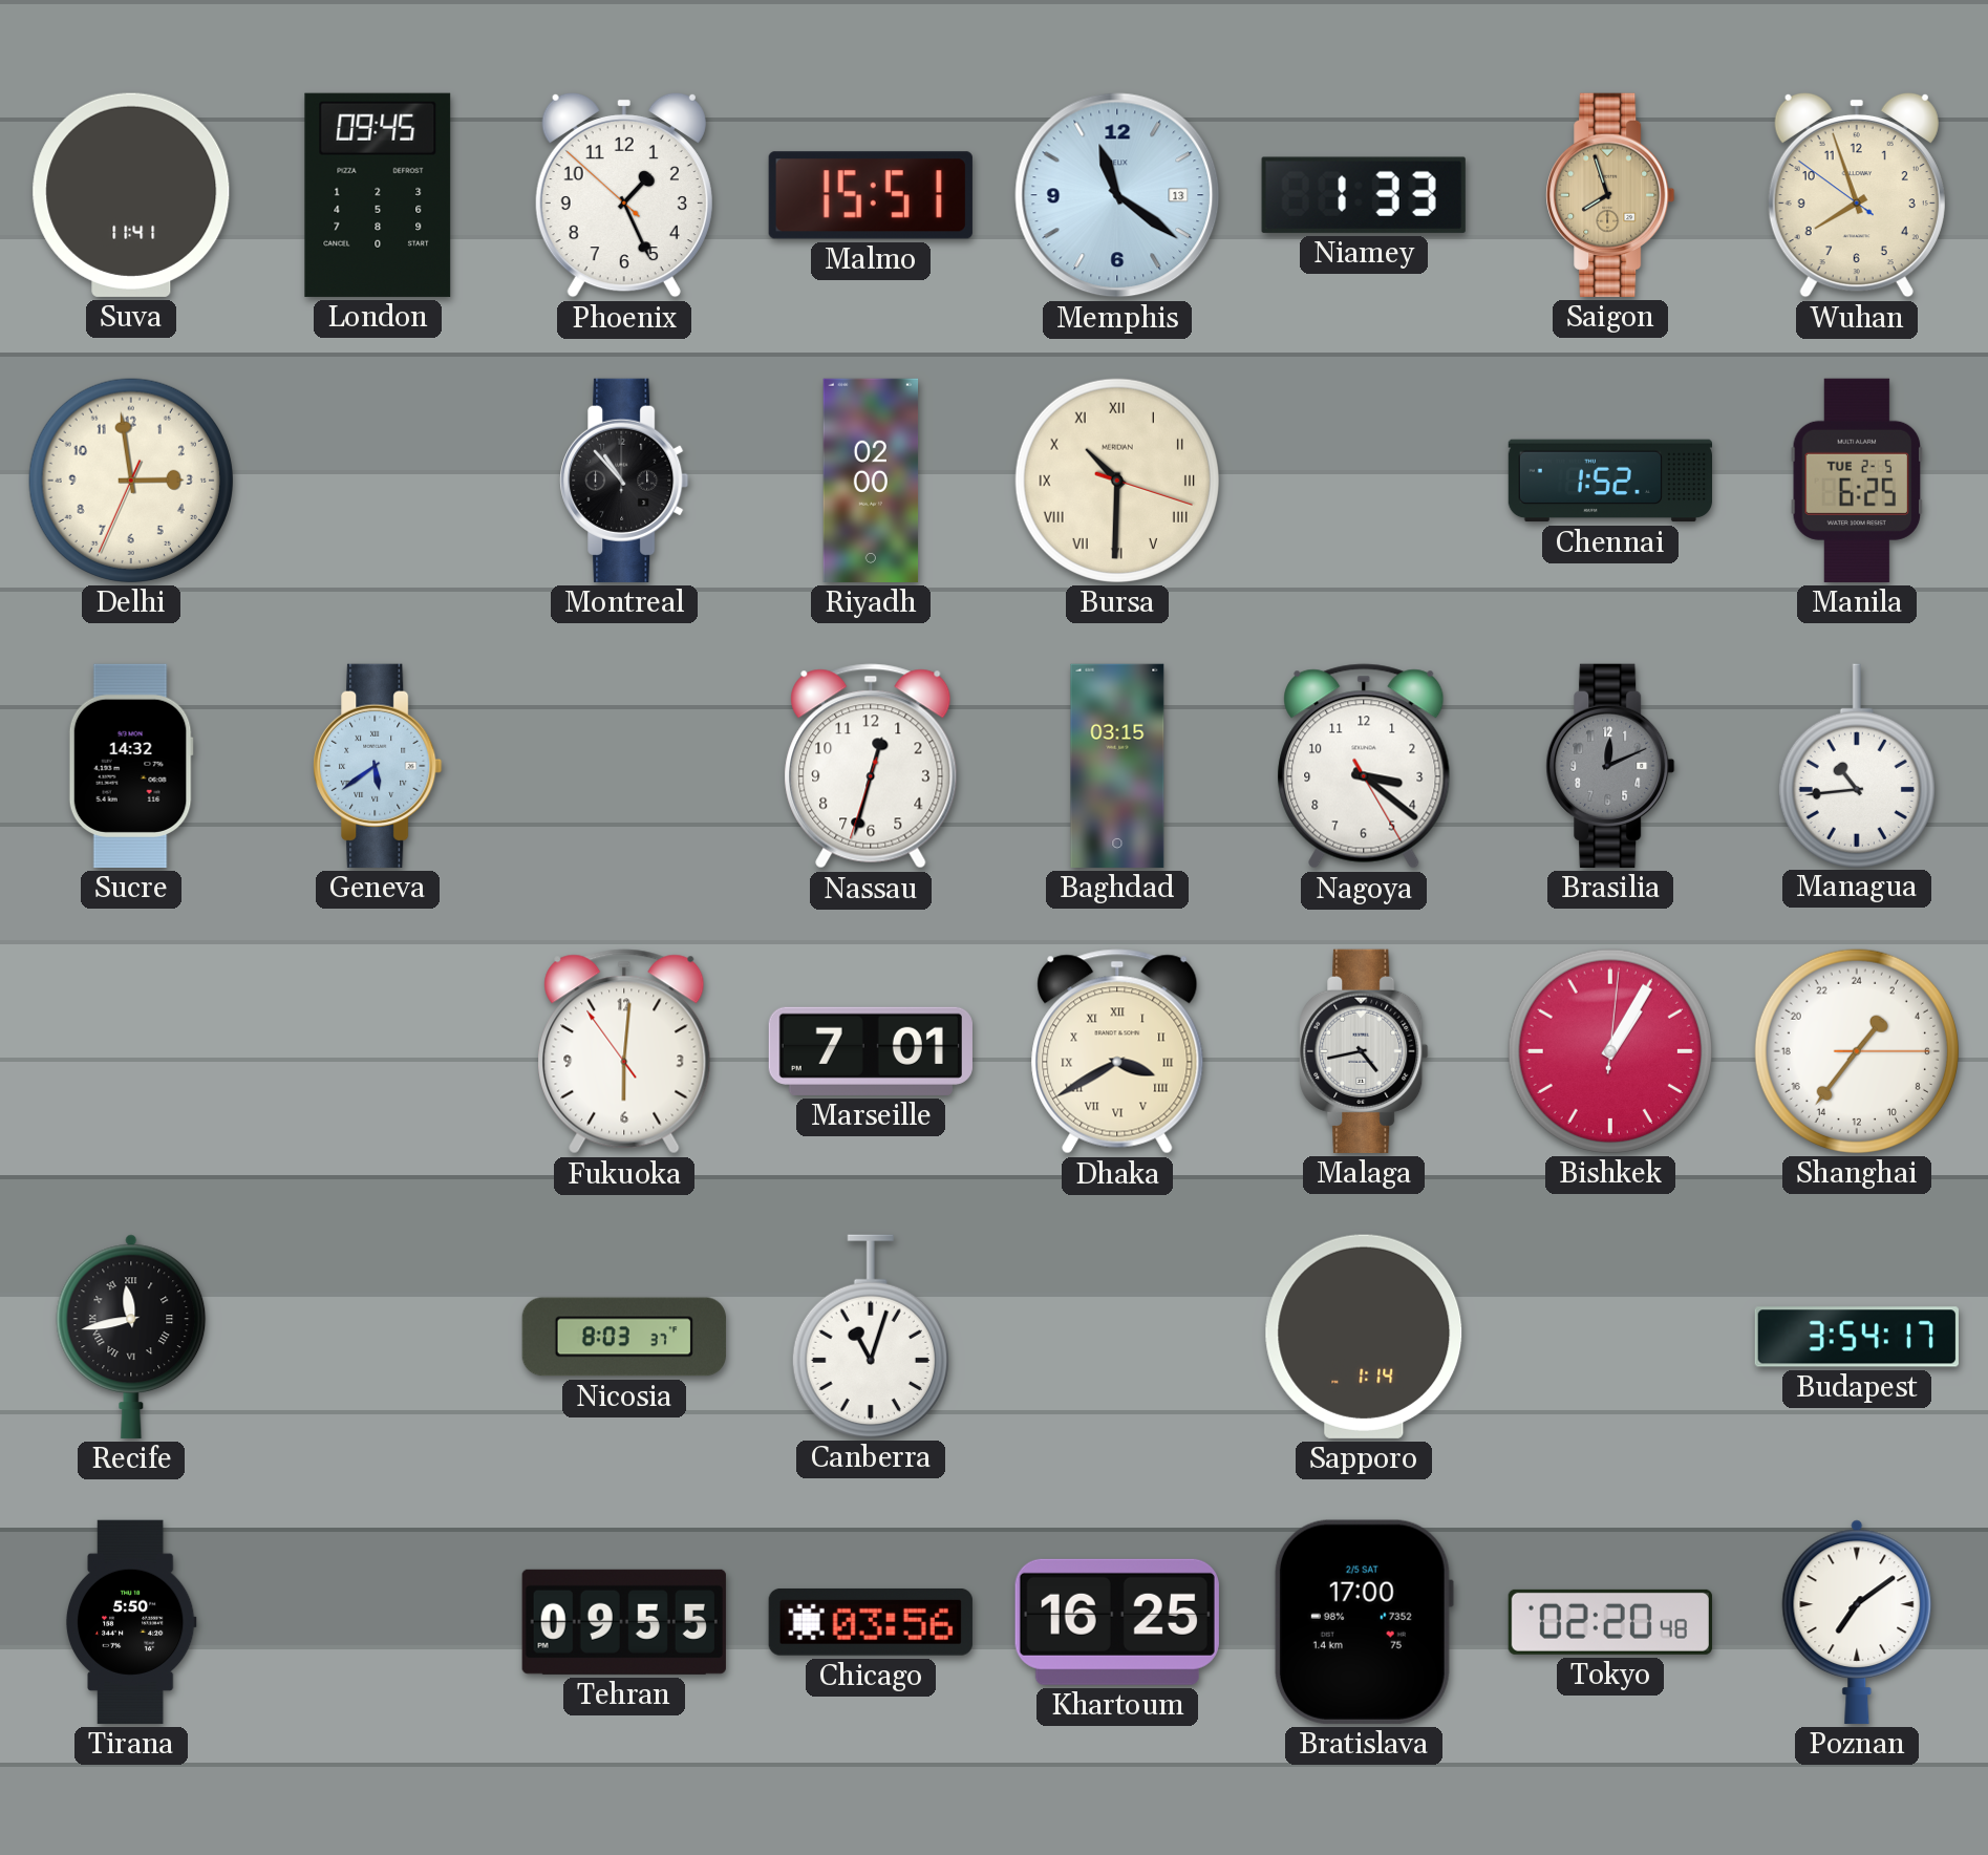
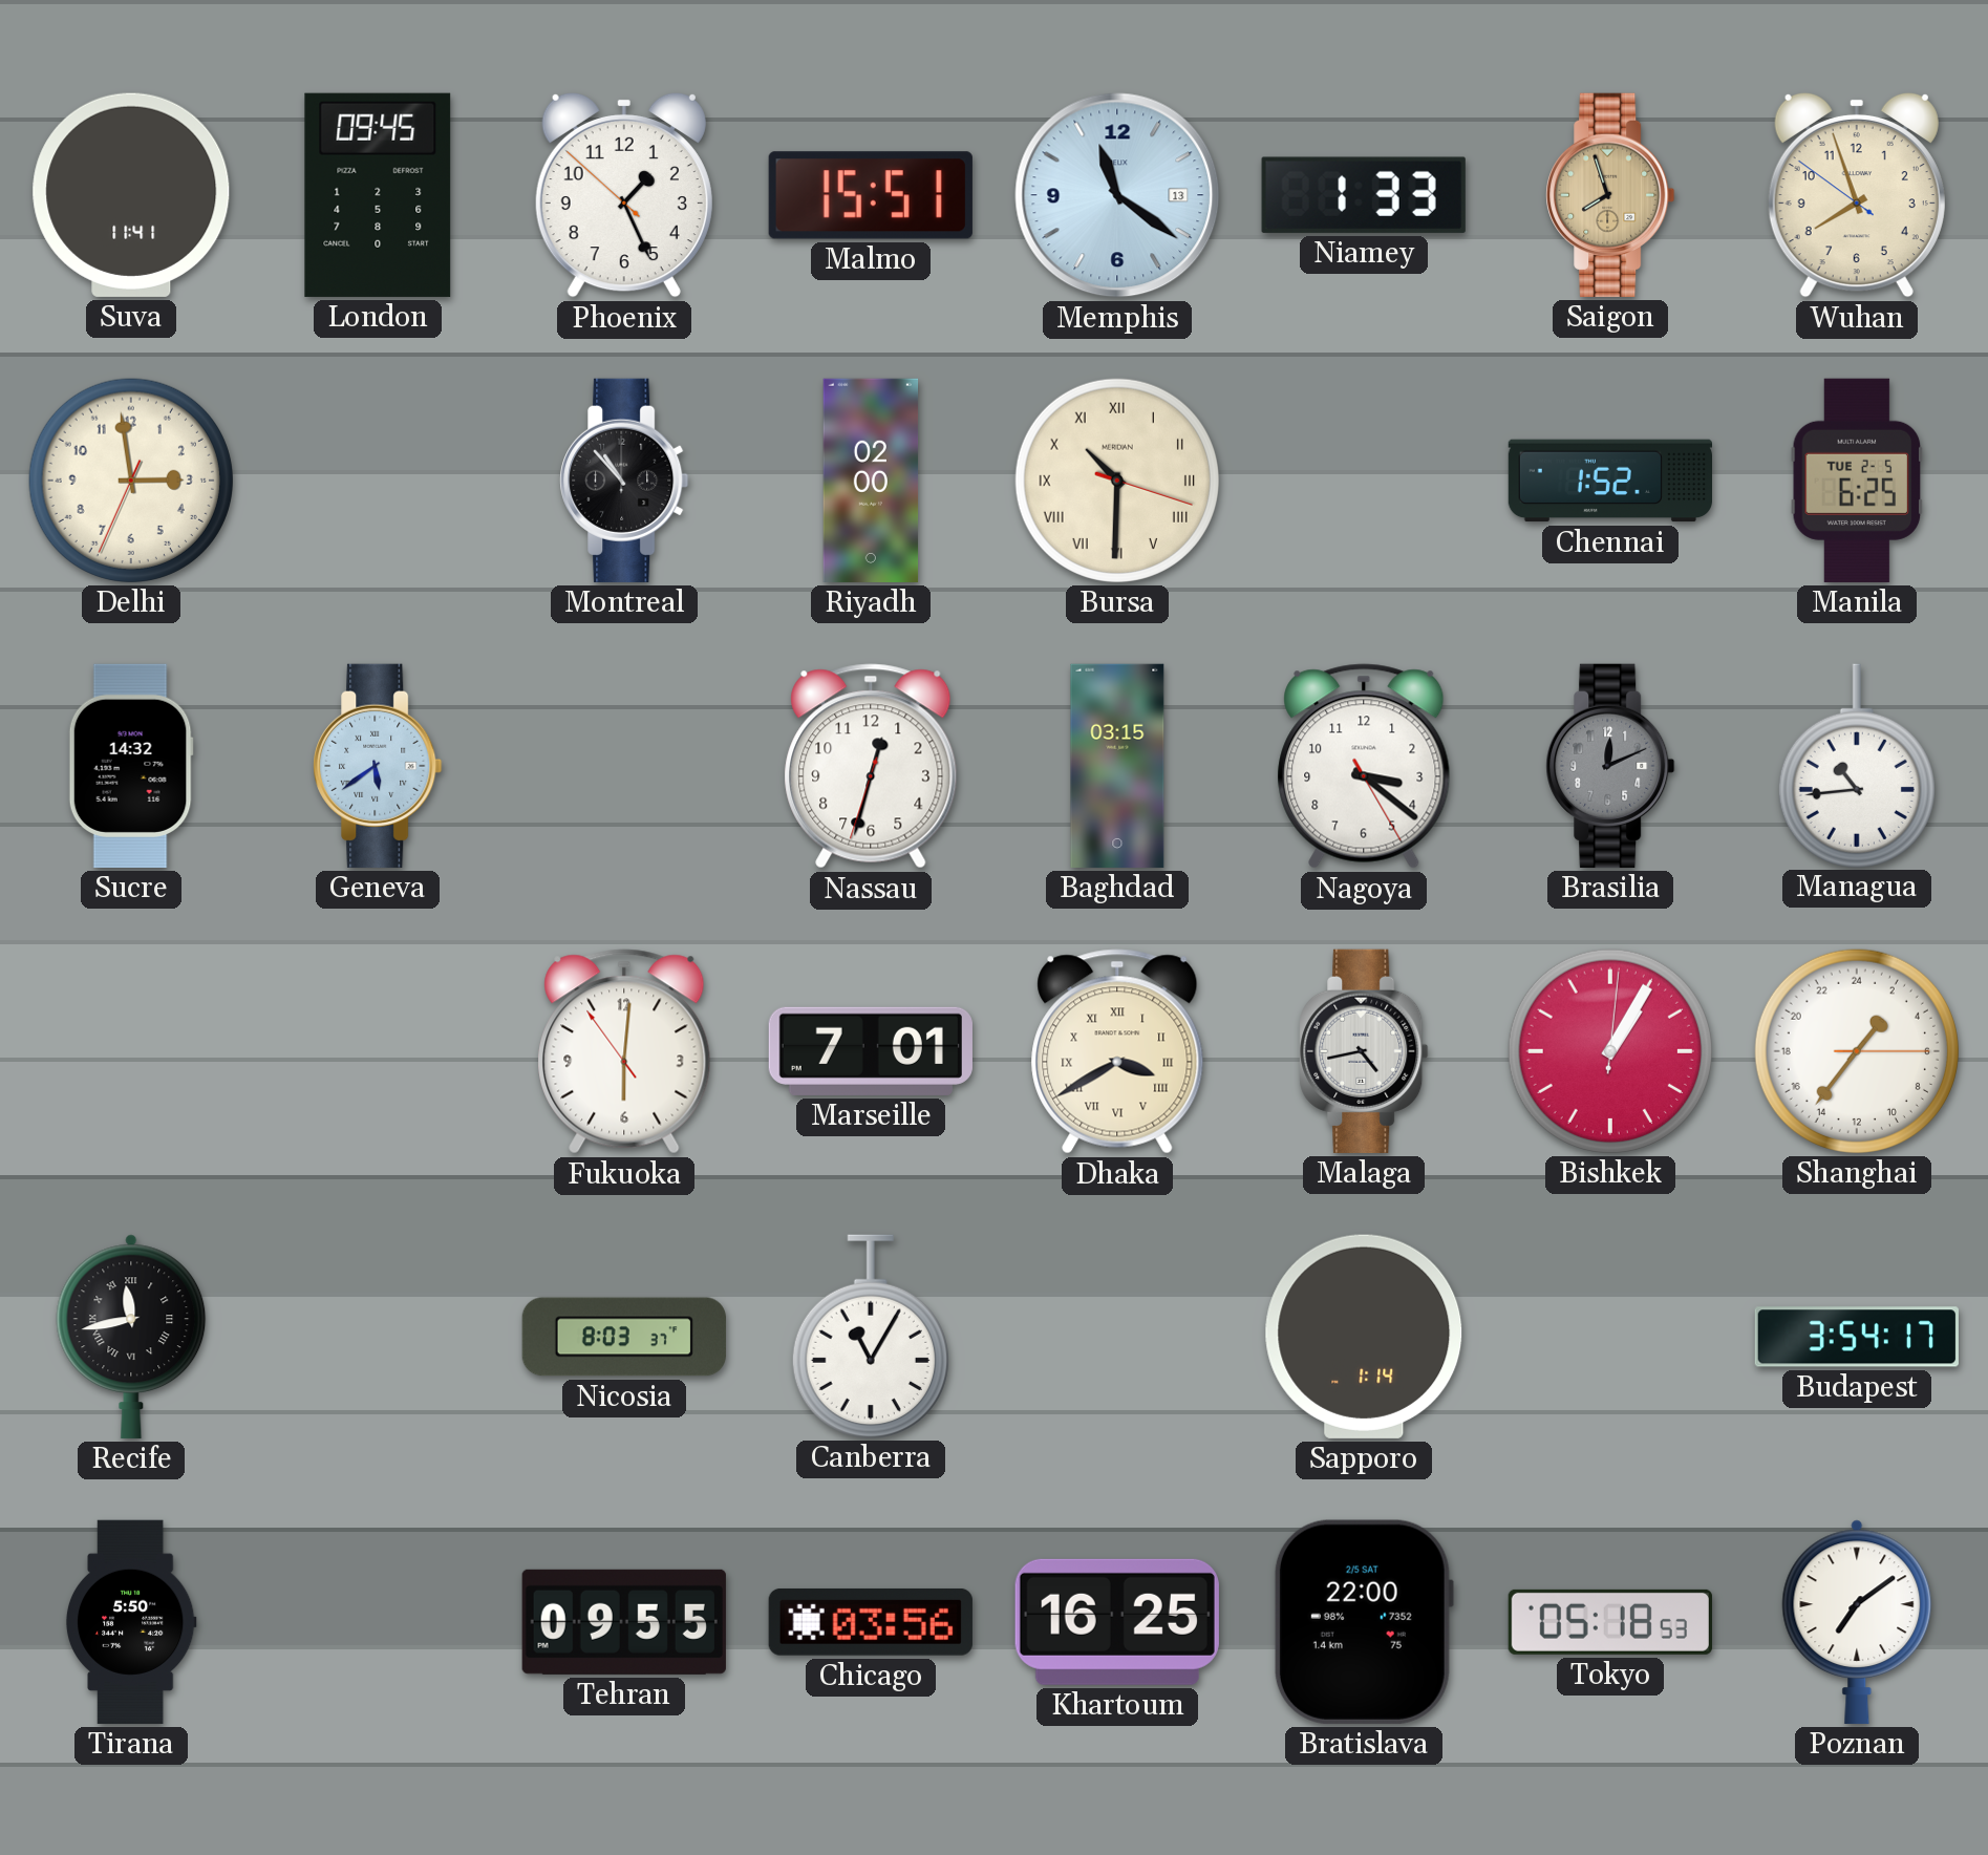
Canberra: 11:03 -> 11:05
Bratislava: 17:00 -> 22:00
Tokyo: 02:20 -> 05:18
